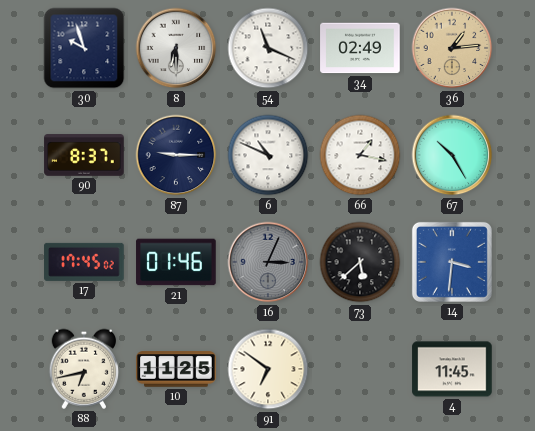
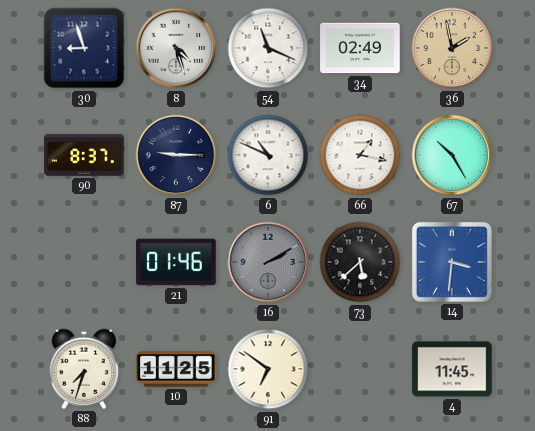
30: 9:57 -> 8:57
8: 6:30 -> 4:27
36: 1:14 -> 1:58
17: 17:45 -> none
16: 3:04 -> 2:10
88: 6:43 -> 7:33
